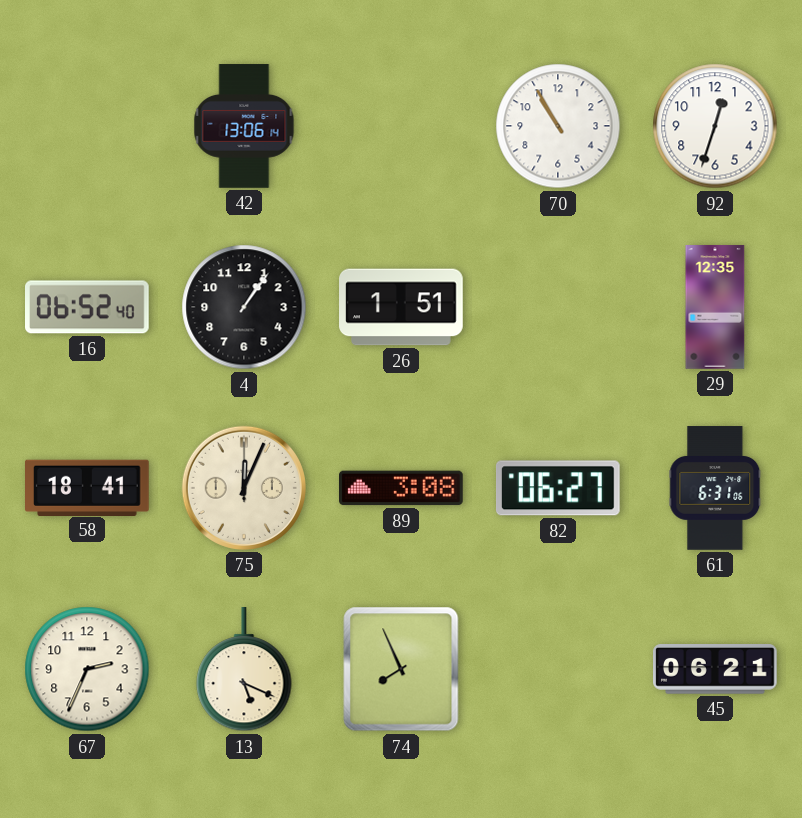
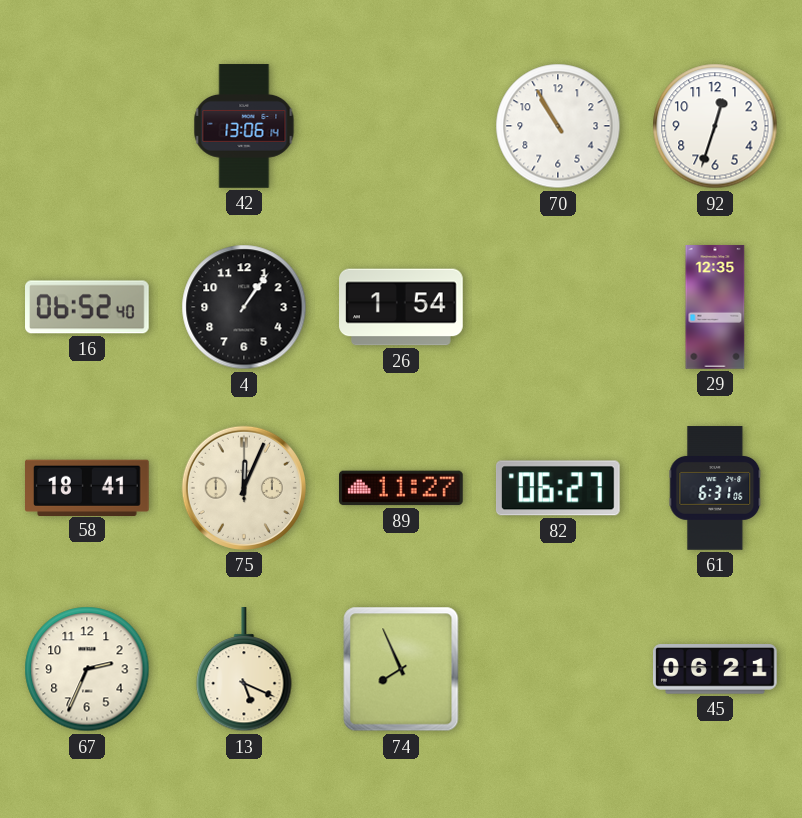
26: 1:51 -> 1:54
89: 3:08 -> 11:27
